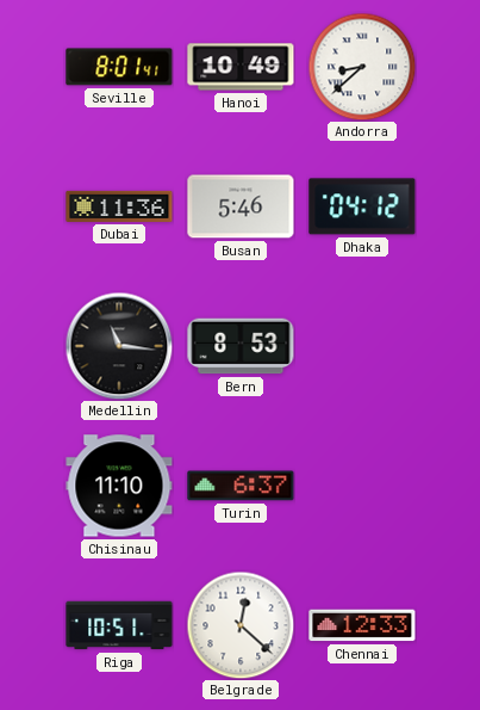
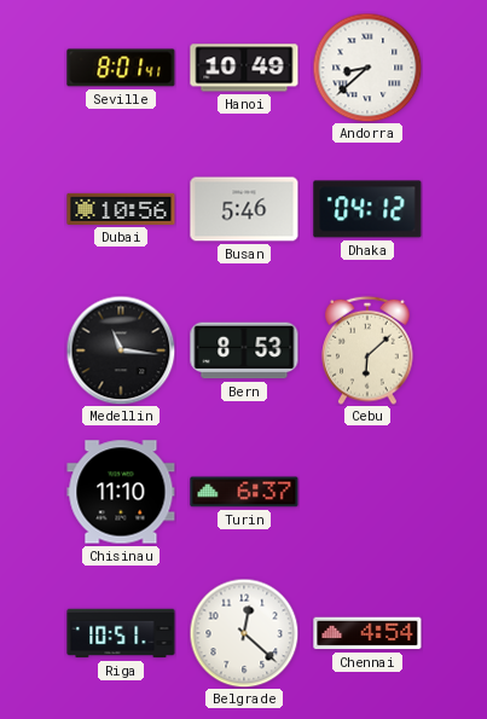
Dubai: 11:36 -> 10:56
Cebu: none -> 6:08
Chennai: 12:33 -> 4:54
